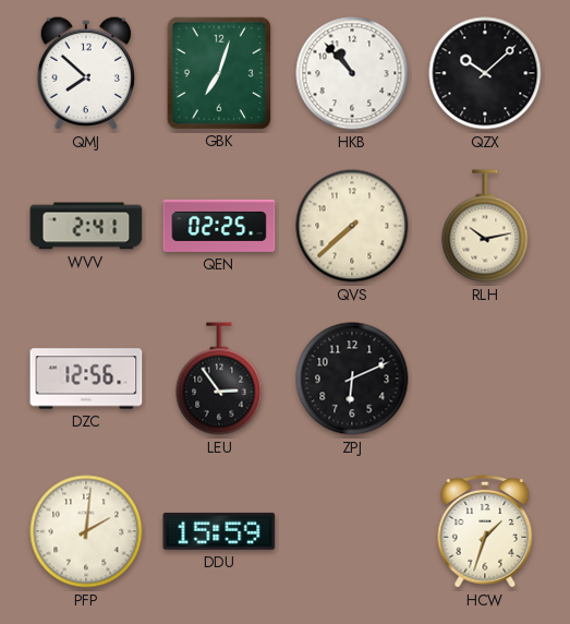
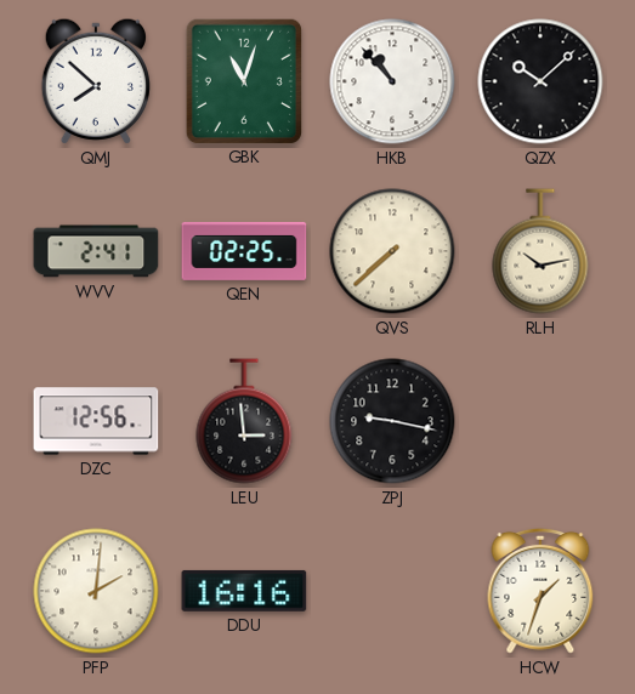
GBK: 7:03 -> 11:03
LEU: 2:54 -> 2:59
ZPJ: 6:11 -> 9:17
DDU: 15:59 -> 16:16
